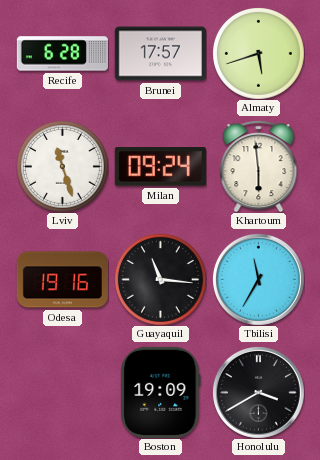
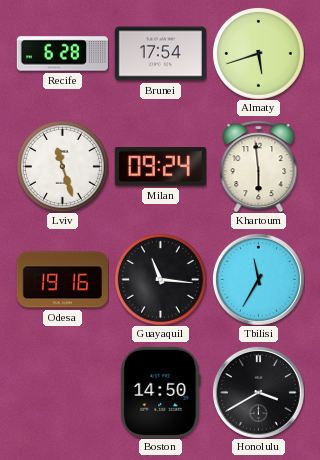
Brunei: 17:57 -> 17:54
Boston: 19:09 -> 14:50
